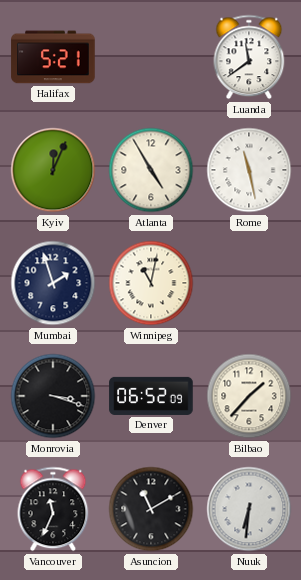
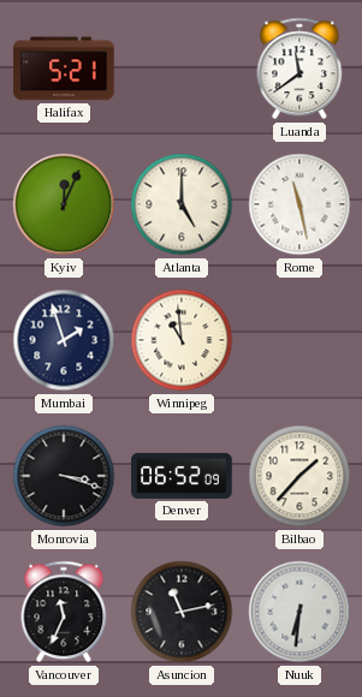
Atlanta: 4:55 -> 5:00
Winnipeg: 11:02 -> 10:59
Asuncion: 11:10 -> 11:13
